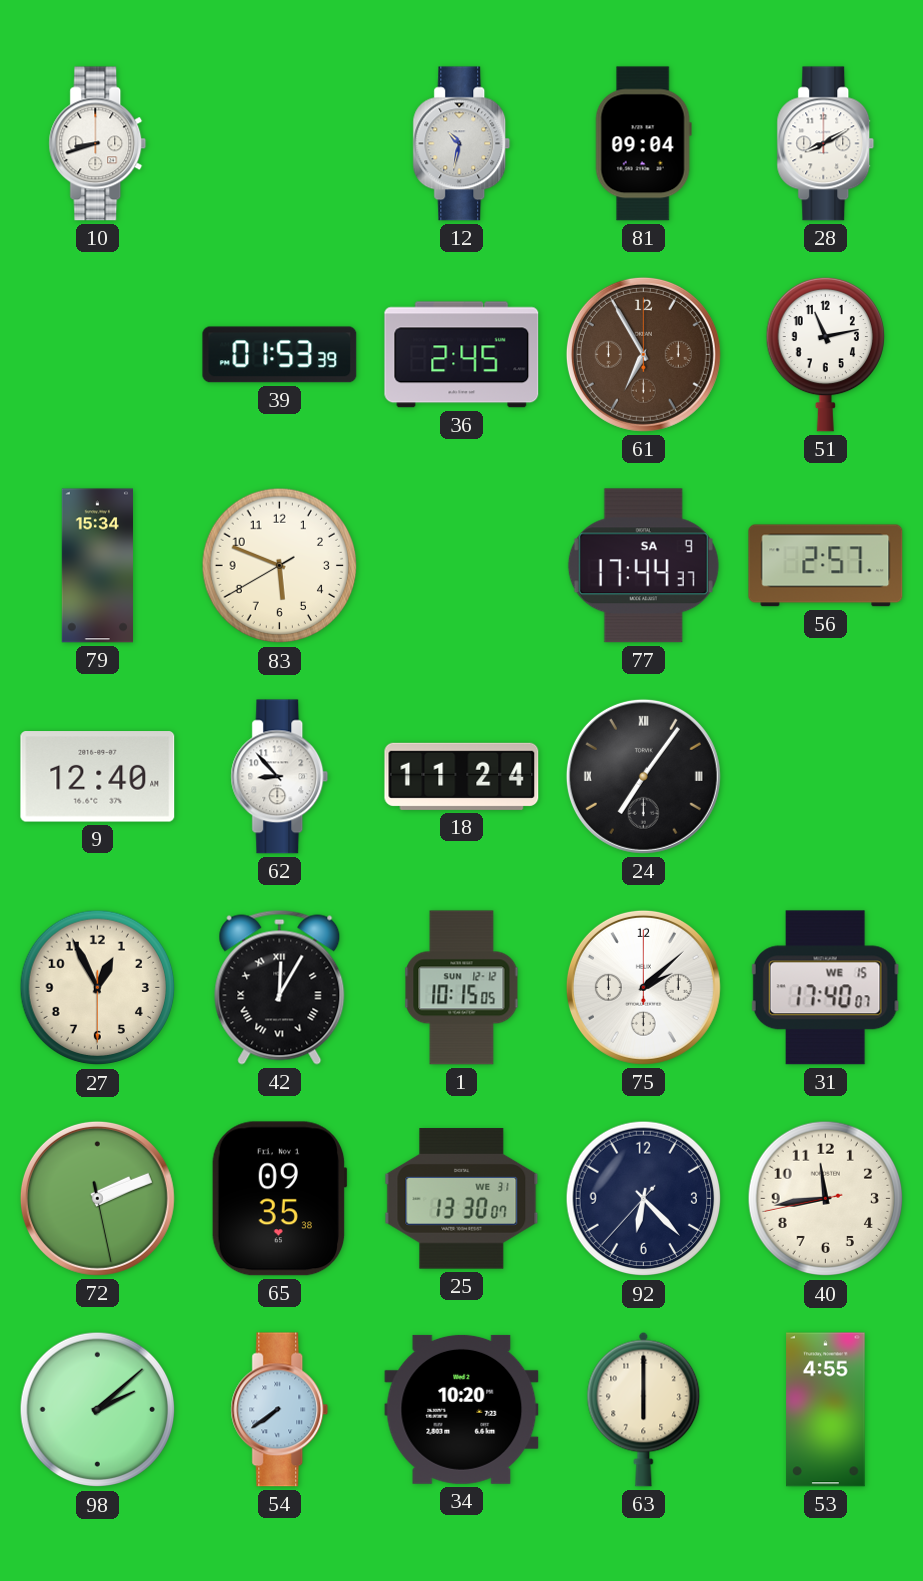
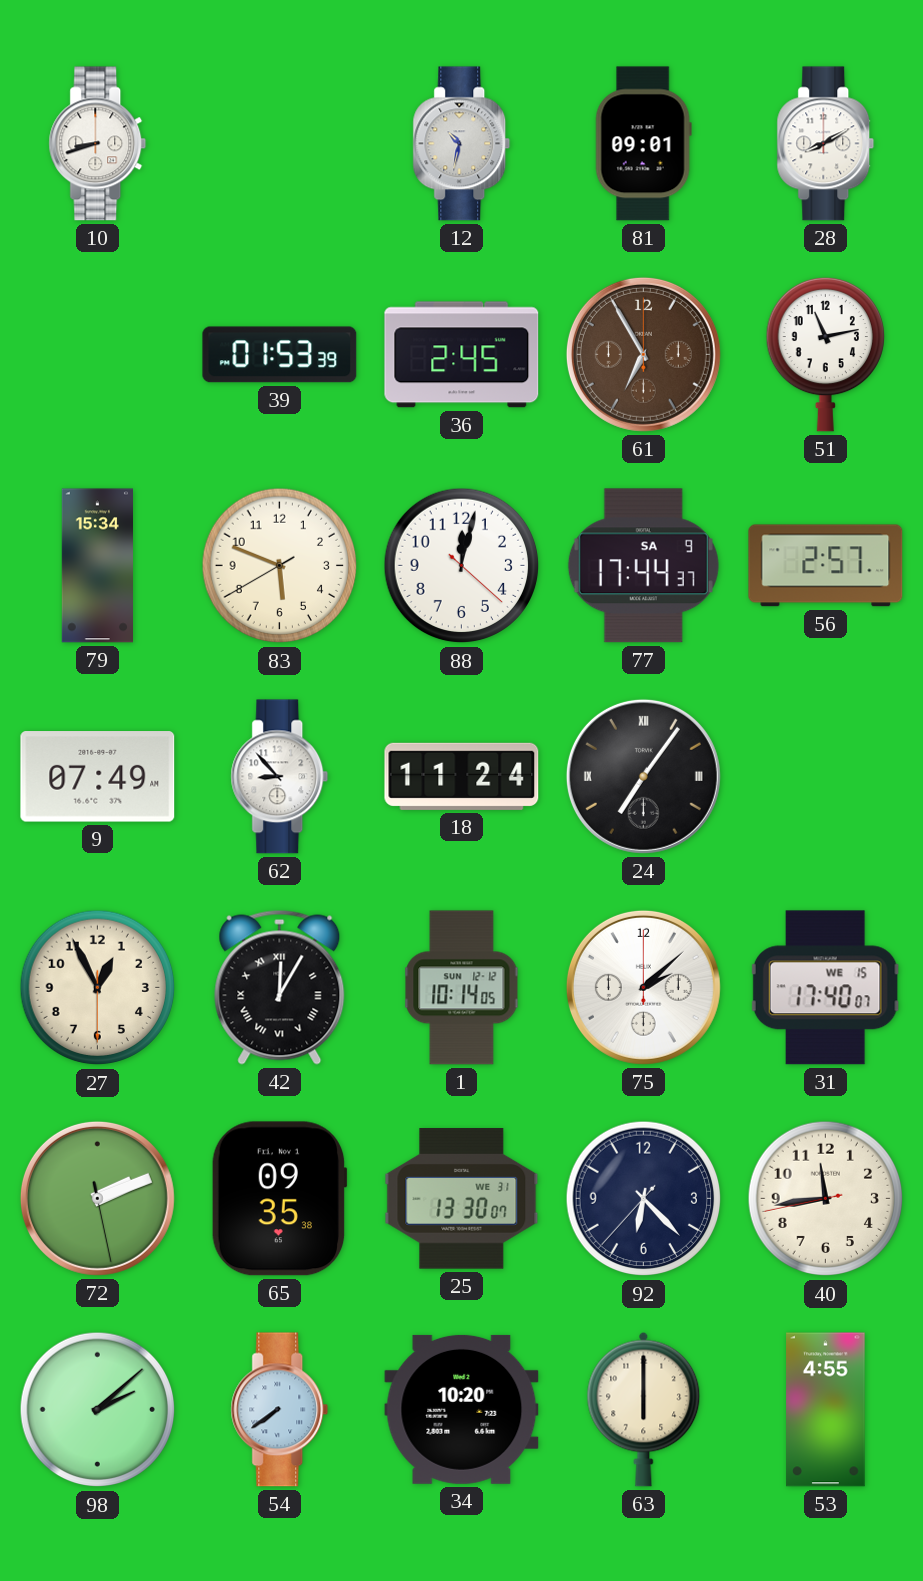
81: 09:04 -> 09:01
88: none -> 12:02
9: 12:40 -> 07:49
1: 10:15 -> 10:14
